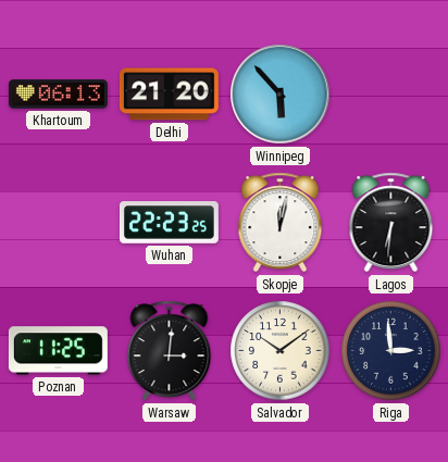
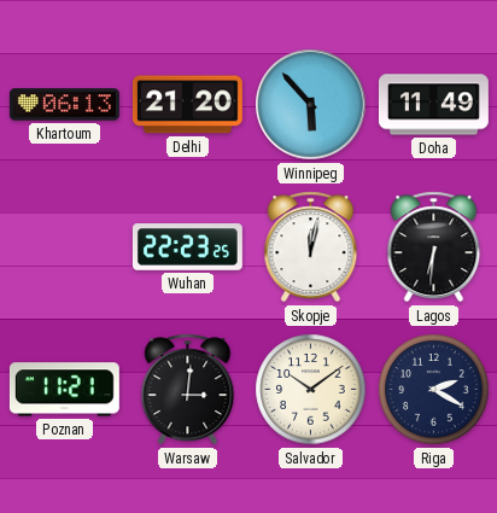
Doha: none -> 11:49
Poznan: 11:25 -> 11:21
Riga: 2:59 -> 2:20
